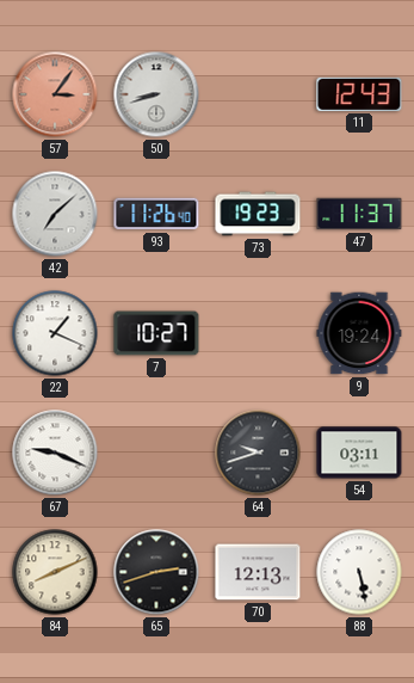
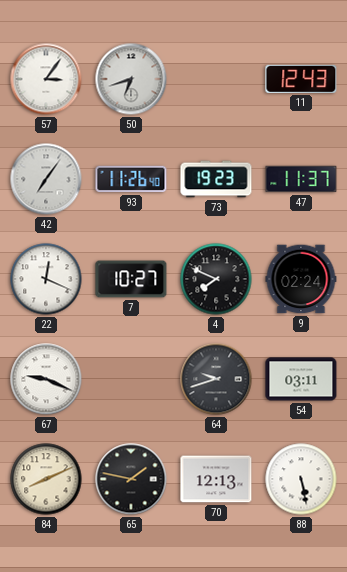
57 dial: salmon -> white
50: 8:42 -> 6:42
42: 7:08 -> 7:06
22: 1:19 -> 12:19
4: none -> 7:49
9: 19:24 -> 02:24
65: 2:42 -> 1:47
